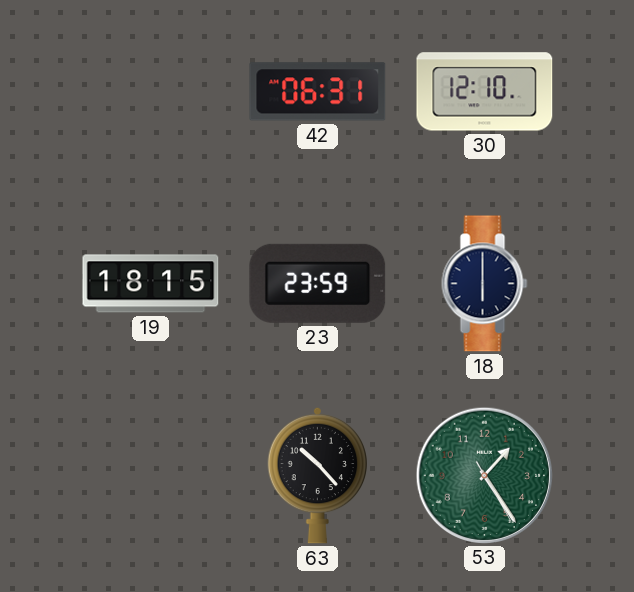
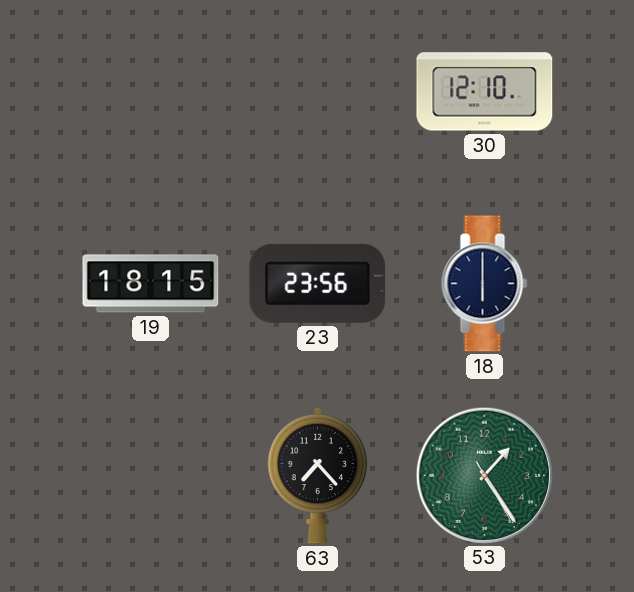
42: 06:31 -> none
23: 23:59 -> 23:56
63: 10:23 -> 7:23
